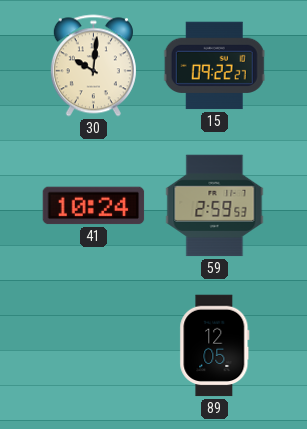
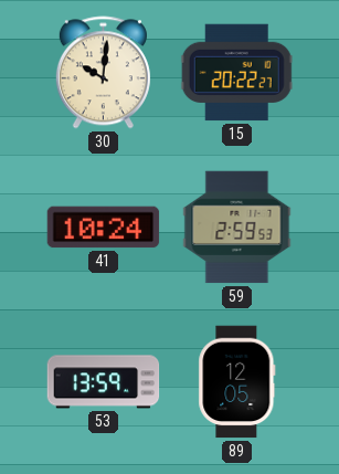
15: 09:22 -> 20:22
53: none -> 13:59
